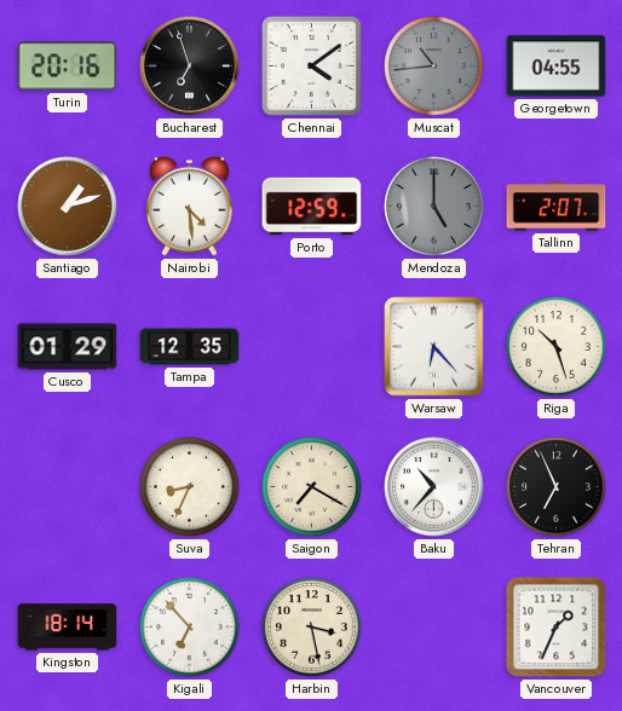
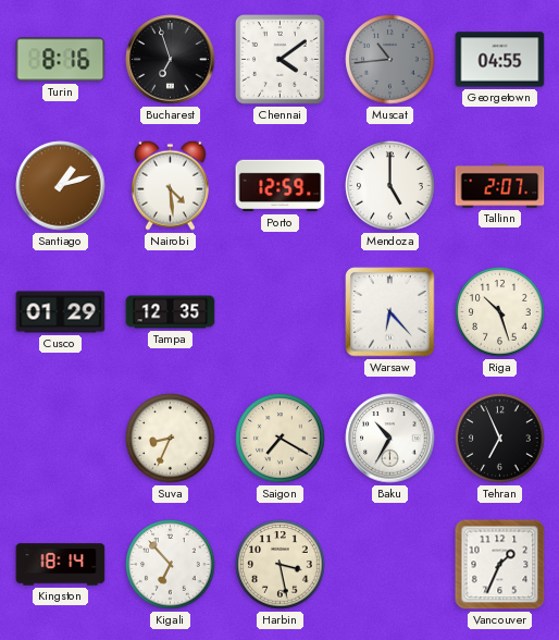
Turin: 20:16 -> 8:16
Mendoza dial: grey -> white
Baku: 10:37 -> 10:35
